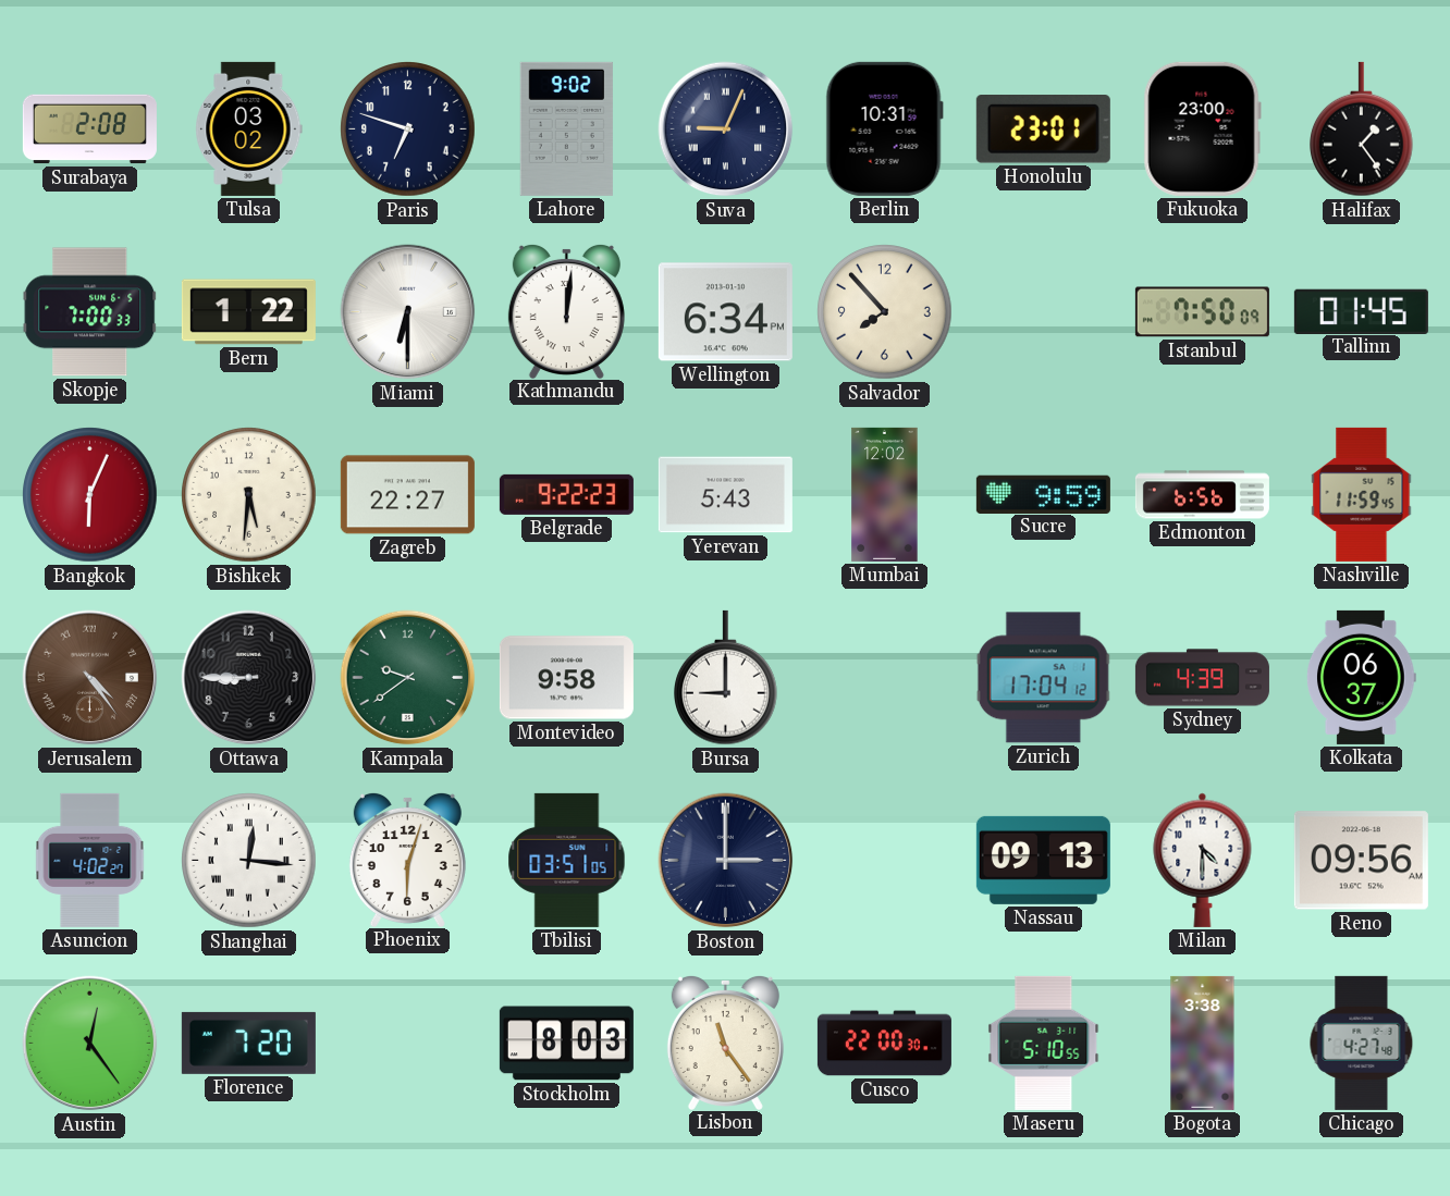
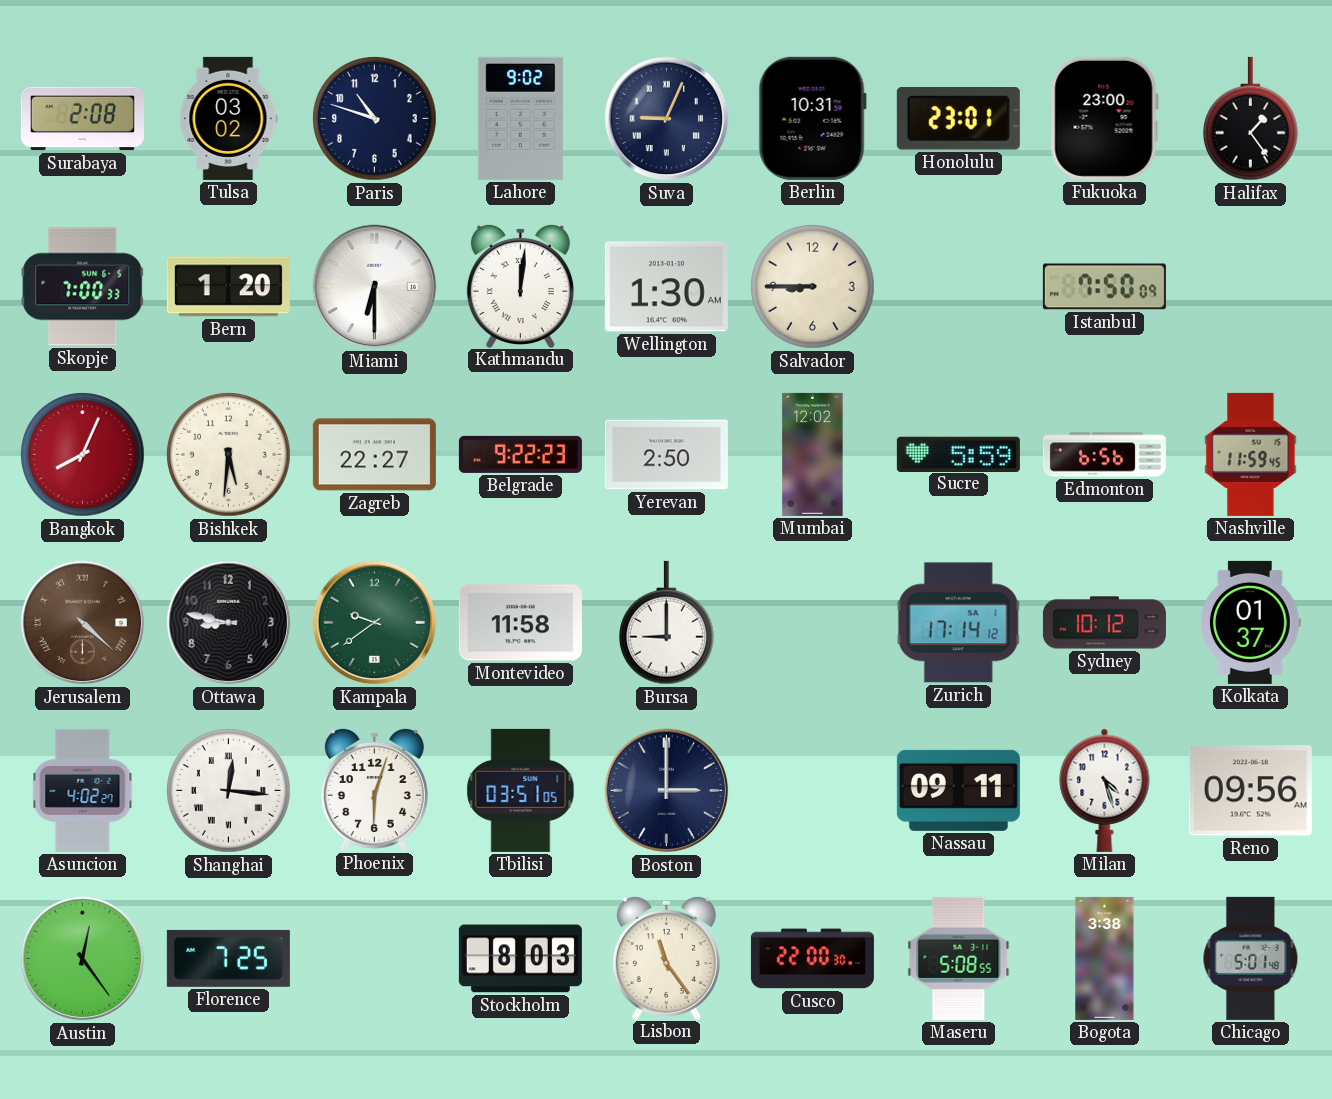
Paris: 6:48 -> 10:48
Bern: 1:22 -> 1:20
Wellington: 6:34 -> 1:30
Salvador: 7:53 -> 8:45
Tallinn: 01:45 -> none
Bangkok: 6:04 -> 8:04
Yerevan: 5:43 -> 2:50
Sucre: 9:59 -> 5:59
Jerusalem: 4:24 -> 4:22
Ottawa: 8:45 -> 8:47
Montevideo: 9:58 -> 11:58
Zurich: 17:04 -> 17:14
Sydney: 4:39 -> 10:12
Kolkata: 06:37 -> 01:37
Nassau: 09:13 -> 09:11
Milan: 4:30 -> 4:27
Florence: 7:20 -> 7:25
Maseru: 5:10 -> 5:08
Chicago: 4:27 -> 5:01
